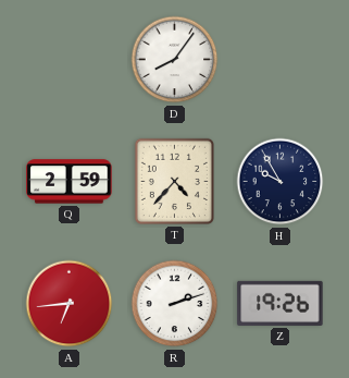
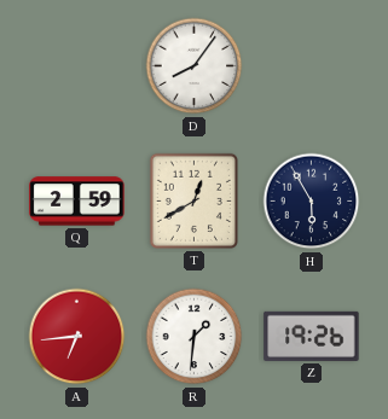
T: 4:37 -> 12:40
H: 9:55 -> 5:55
R: 2:12 -> 1:31
